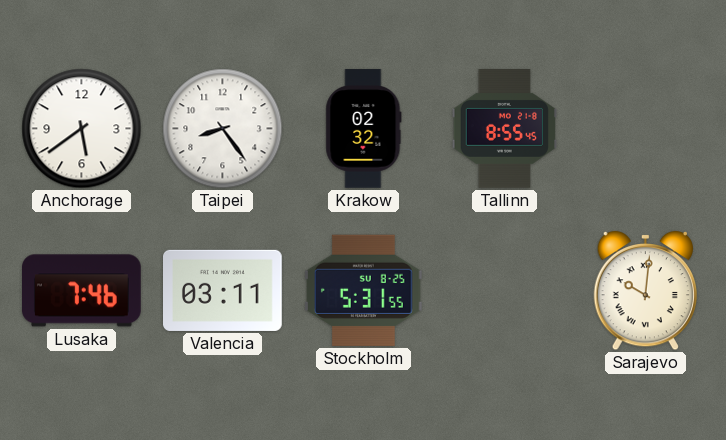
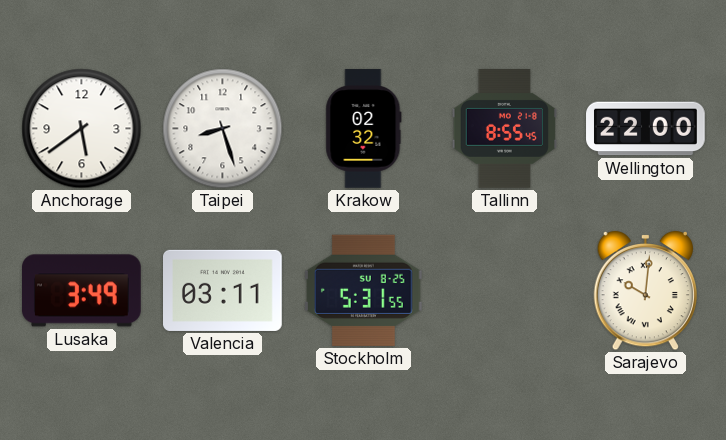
Taipei: 8:24 -> 8:27
Wellington: none -> 22:00
Lusaka: 7:46 -> 3:49
